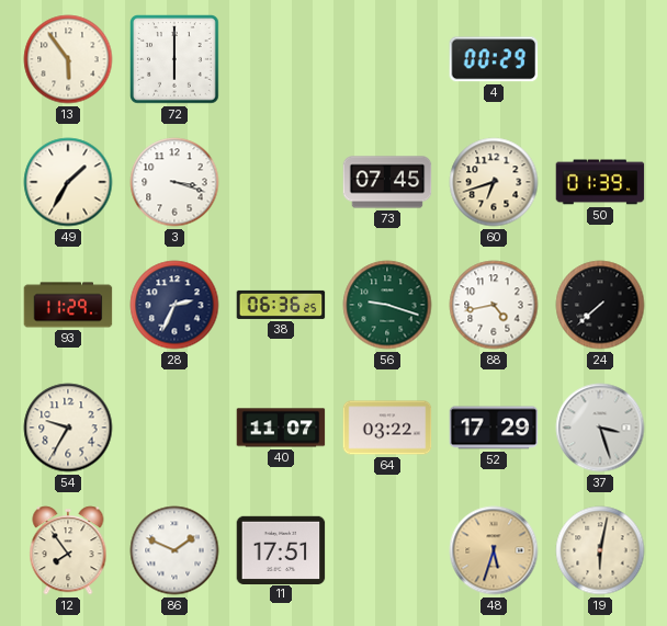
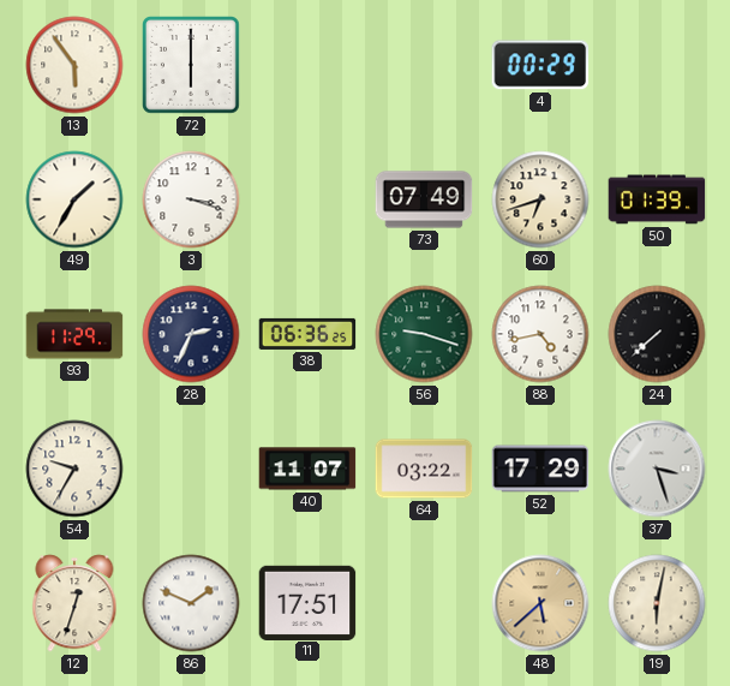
73: 07:45 -> 07:49
12: 7:54 -> 12:33
48: 5:33 -> 5:38
